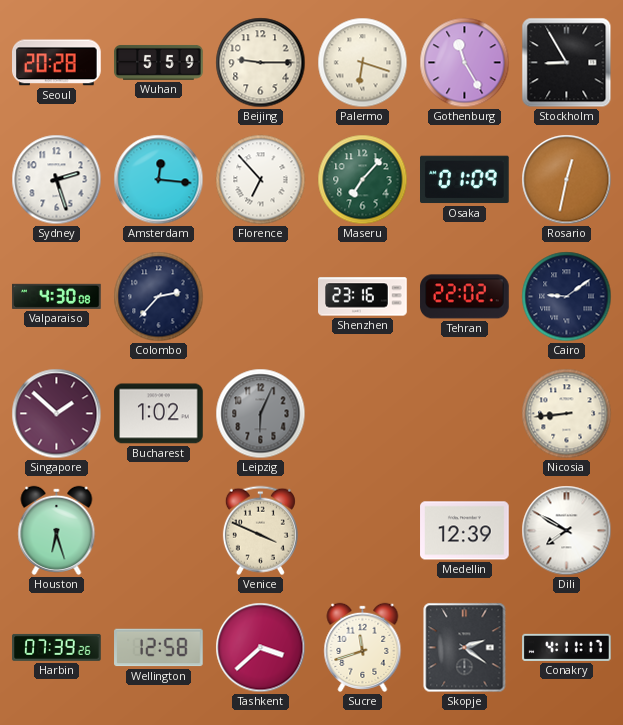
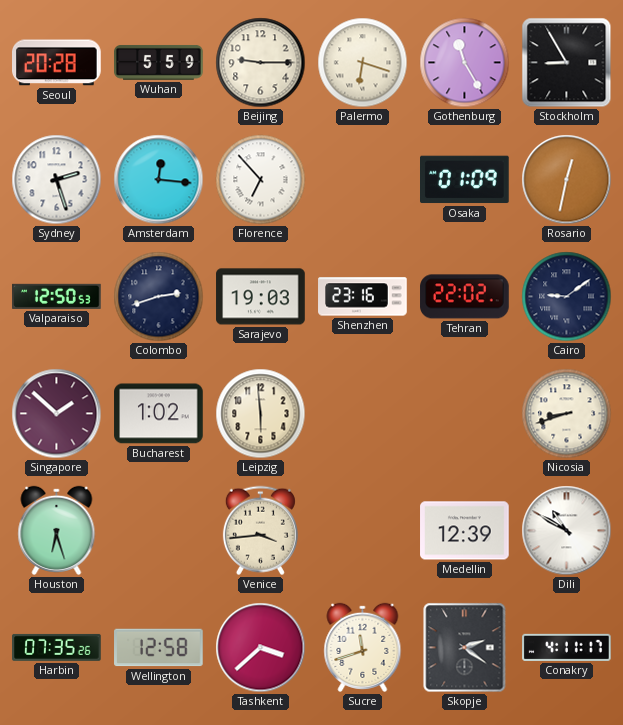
Maseru: 7:07 -> none
Valparaiso: 4:30 -> 12:50
Colombo: 2:37 -> 2:42
Sarajevo: none -> 19:03
Leipzig: 6:04 -> 5:59
Leipzig dial: grey -> cream
Nicosia: 8:44 -> 8:42
Venice: 3:49 -> 3:44
Dili: 7:50 -> 10:50
Harbin: 07:39 -> 07:35
